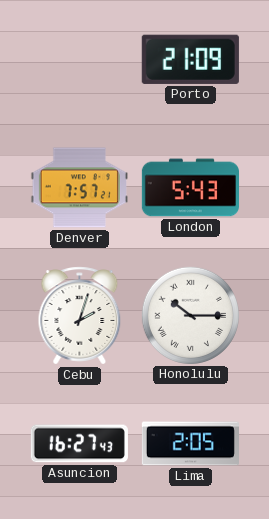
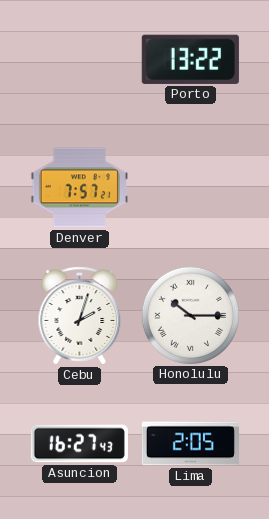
Porto: 21:09 -> 13:22
London: 5:43 -> none
